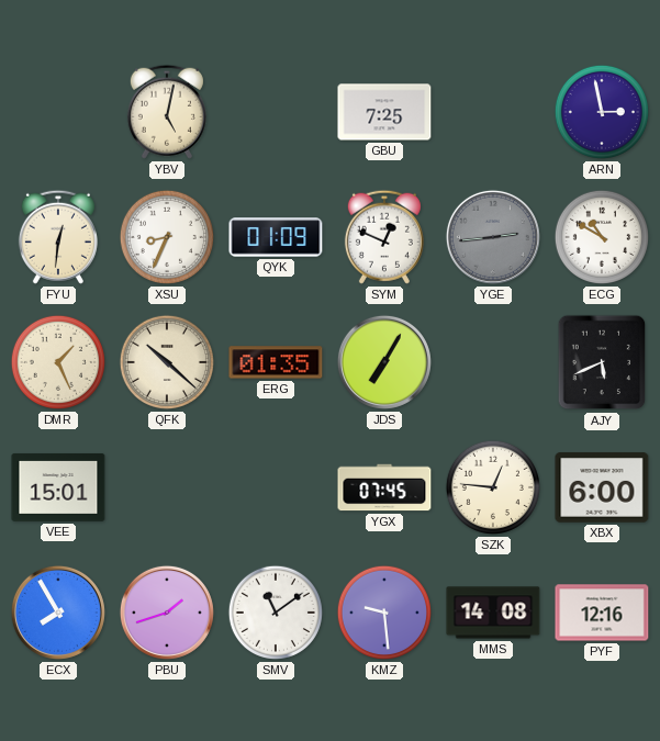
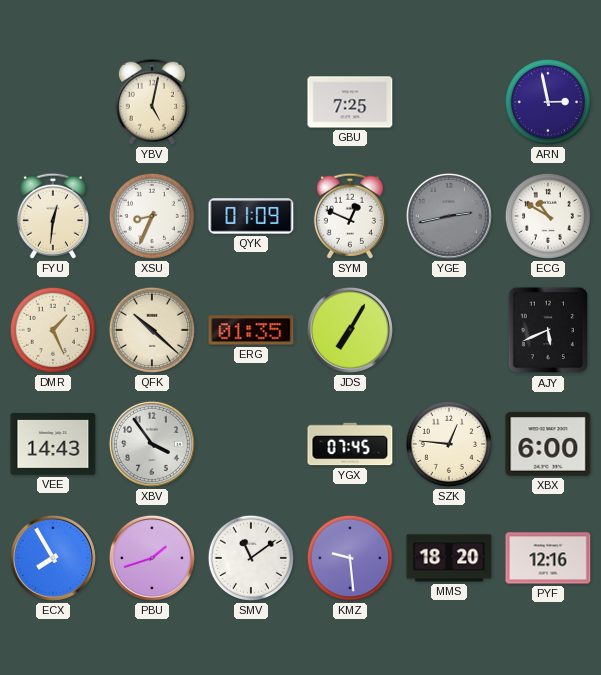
YGE: 2:44 -> 2:43
VEE: 15:01 -> 14:43
XBV: none -> 3:54
MMS: 14:08 -> 18:20
